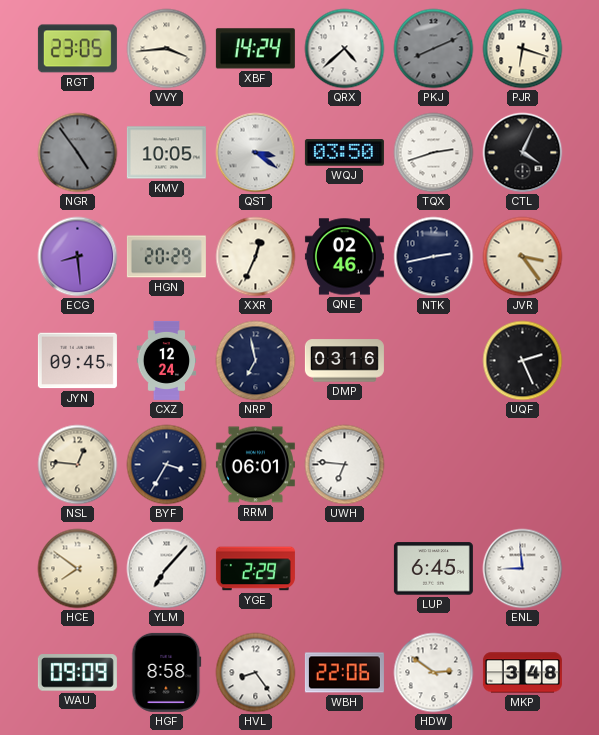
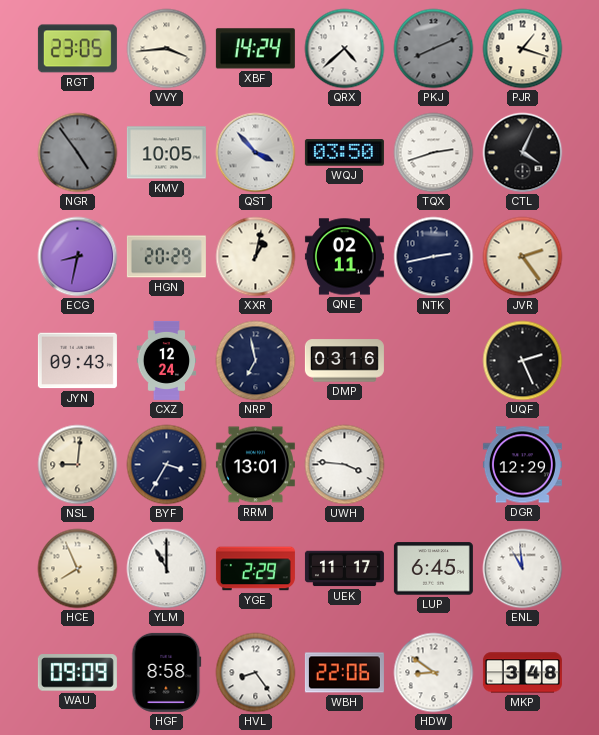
PJR: 6:18 -> 1:18
QST: 3:21 -> 3:53
ECG: 8:29 -> 8:32
XXR: 12:34 -> 1:02
QNE: 02:46 -> 02:11
JVR: 3:24 -> 2:24
JYN: 09:45 -> 09:43
NSL: 12:46 -> 9:01
RRM: 06:01 -> 13:01
UWH: 6:46 -> 3:46
DGR: none -> 12:29
HCE: 7:51 -> 7:56
YLM: 7:07 -> 11:00
UEK: none -> 11:17
ENL: 8:59 -> 10:59
HDW: 2:51 -> 8:51
